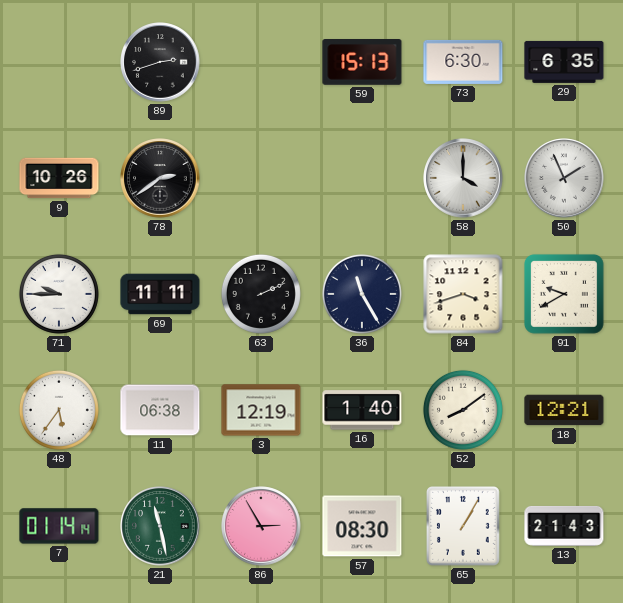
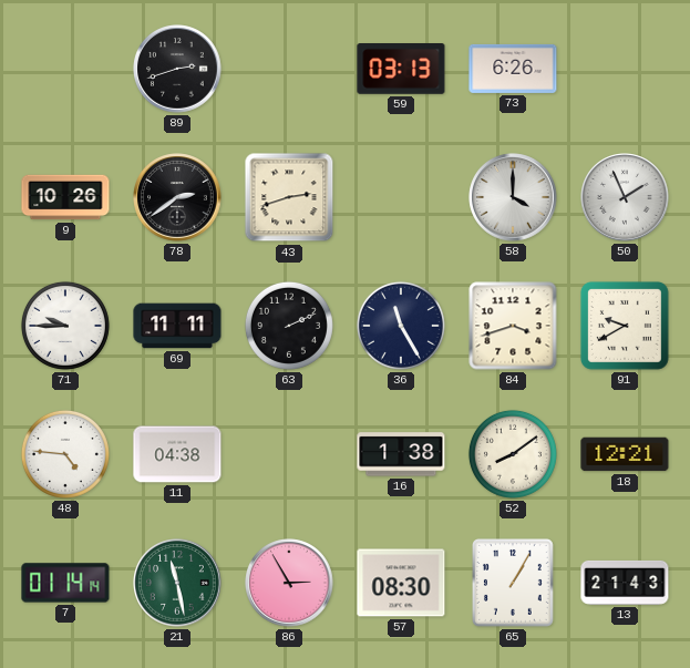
59: 15:13 -> 03:13
73: 6:30 -> 6:26
29: 6:35 -> none
43: none -> 2:42
48: 5:36 -> 4:46
11: 06:38 -> 04:38
3: 12:19 -> none
16: 1:40 -> 1:38
